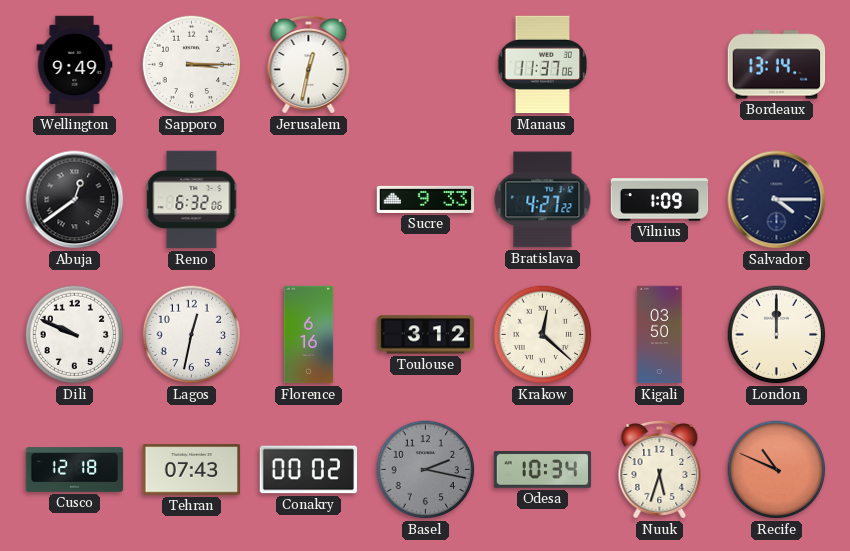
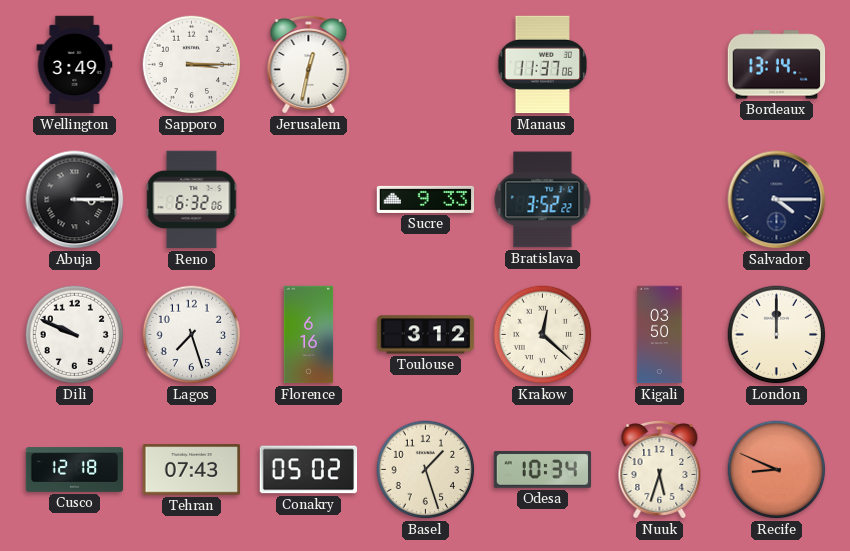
Wellington: 9:49 -> 3:49
Abuja: 12:39 -> 3:15
Bratislava: 4:27 -> 3:52
Vilnius: 1:09 -> none
Lagos: 12:32 -> 7:27
Conakry: 00:02 -> 05:02
Basel: 2:17 -> 1:27
Basel dial: grey -> cream
Recife: 10:49 -> 8:49
